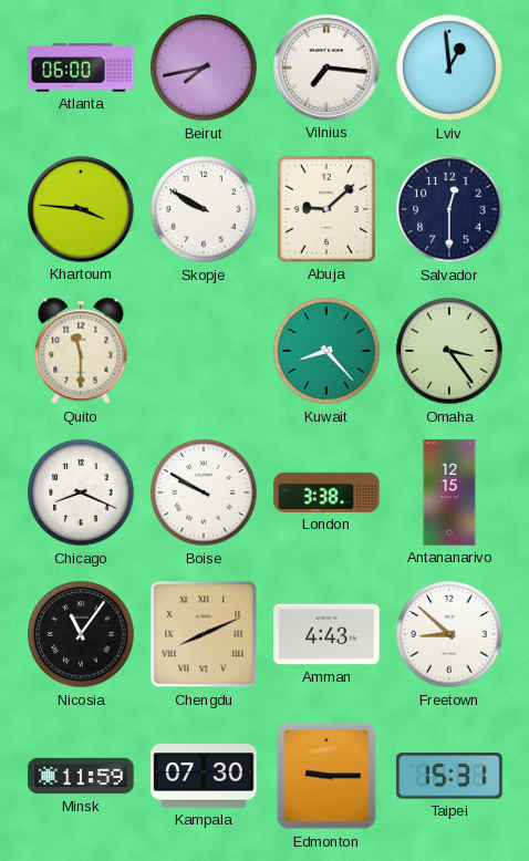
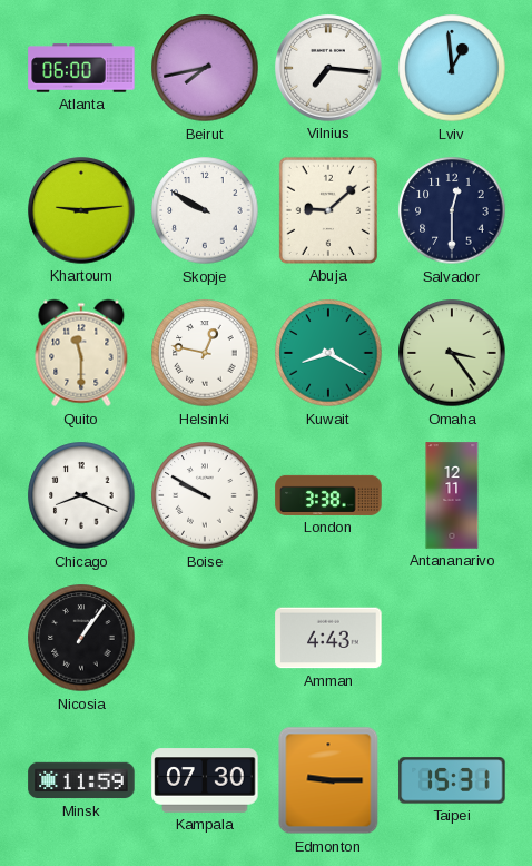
Khartoum: 3:46 -> 9:14
Helsinki: none -> 12:47
Kuwait: 8:23 -> 8:20
Antananarivo: 12:15 -> 12:11
Nicosia: 11:06 -> 1:06
Chengdu: 8:11 -> none
Freetown: 8:52 -> none
